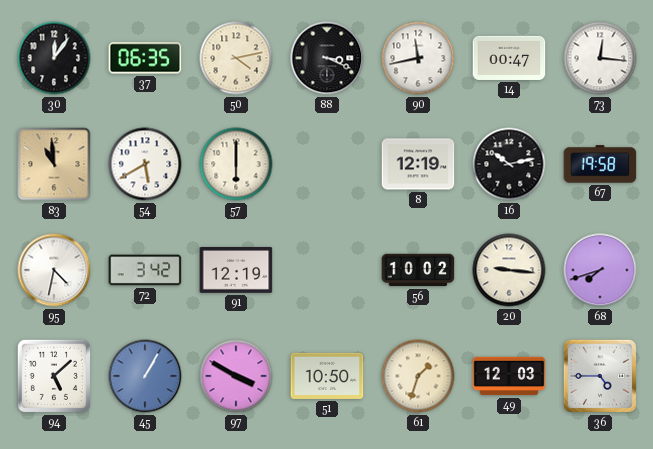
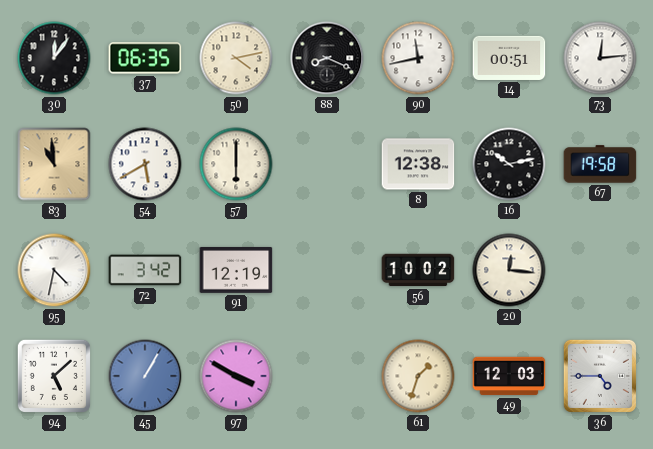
88: 3:19 -> 8:19
14: 00:47 -> 00:51
73: 12:16 -> 12:14
8: 12:19 -> 12:38
20: 9:16 -> 12:16
68: 7:42 -> none
51: 10:50 -> none
